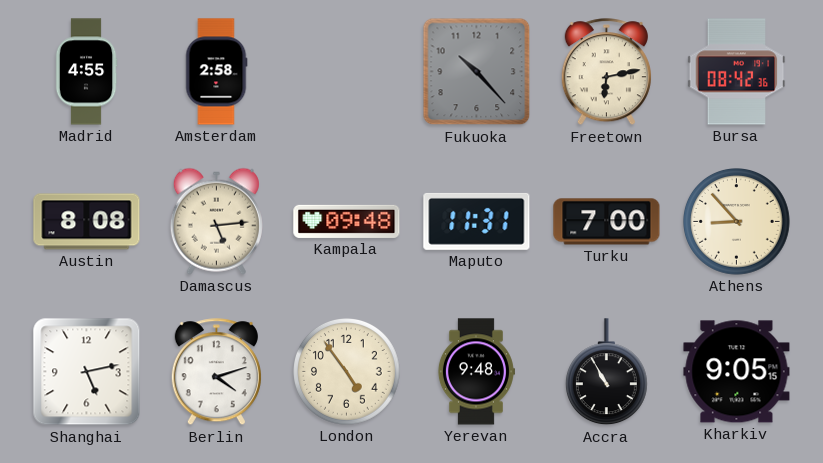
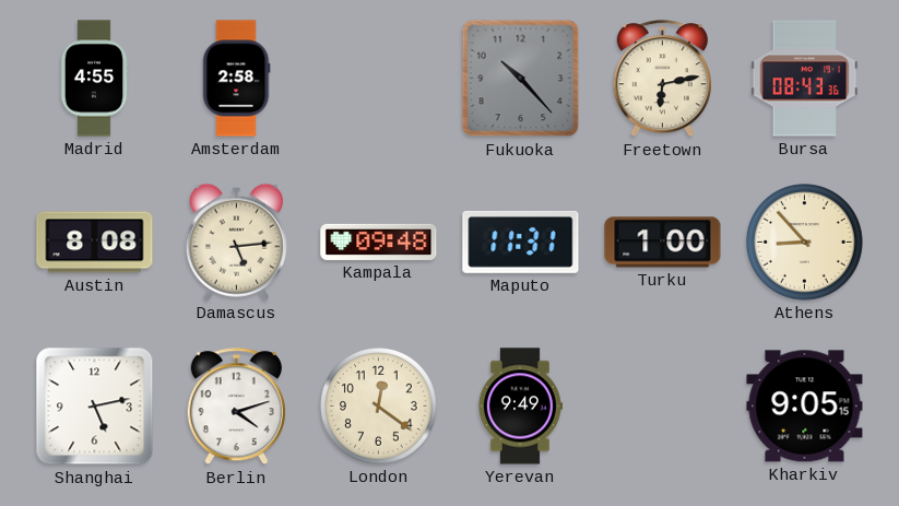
Bursa: 08:42 -> 08:43
Turku: 7:00 -> 1:00
London: 4:54 -> 12:21
Yerevan: 9:48 -> 9:49
Accra: 10:55 -> none
